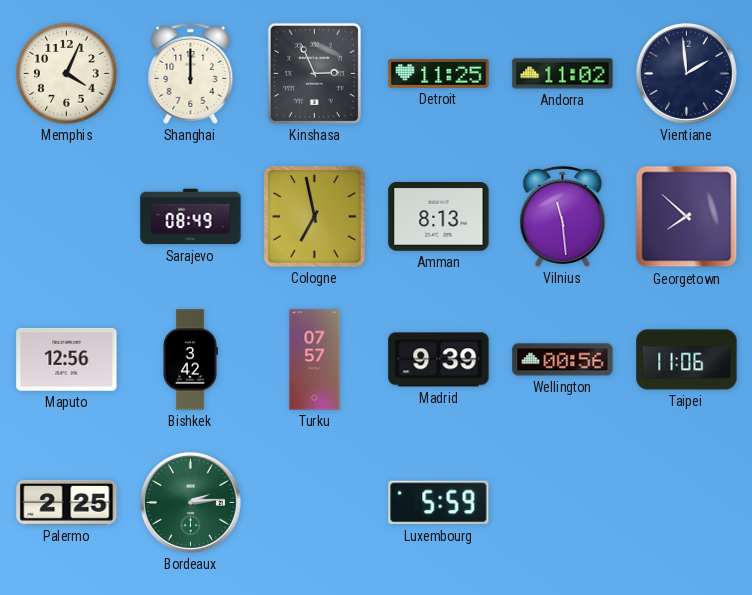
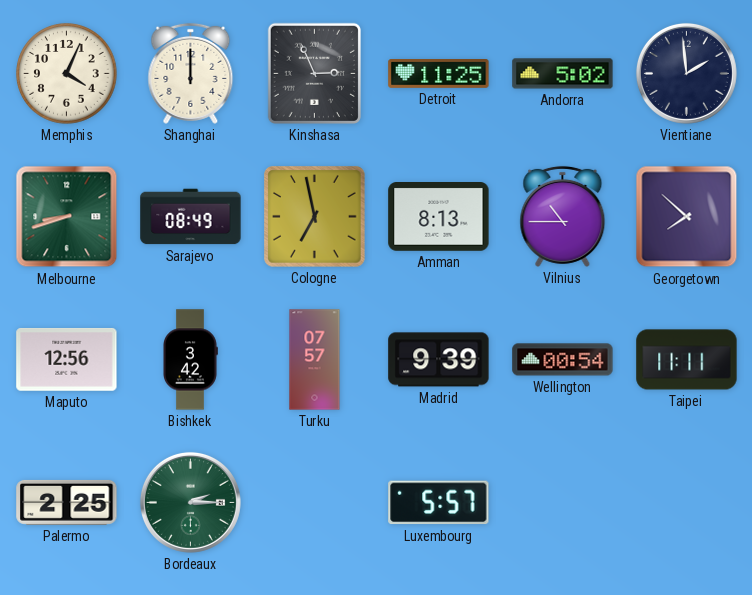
Andorra: 11:02 -> 5:02
Melbourne: none -> 8:42
Vilnius: 11:29 -> 10:45
Wellington: 00:56 -> 00:54
Taipei: 11:06 -> 11:11
Bordeaux: 2:14 -> 2:15
Luxembourg: 5:59 -> 5:57
